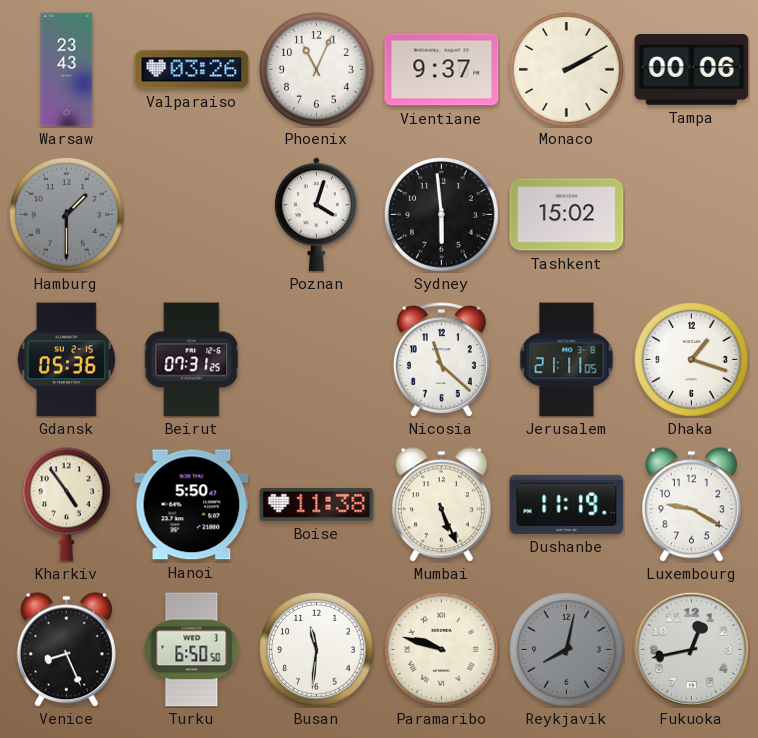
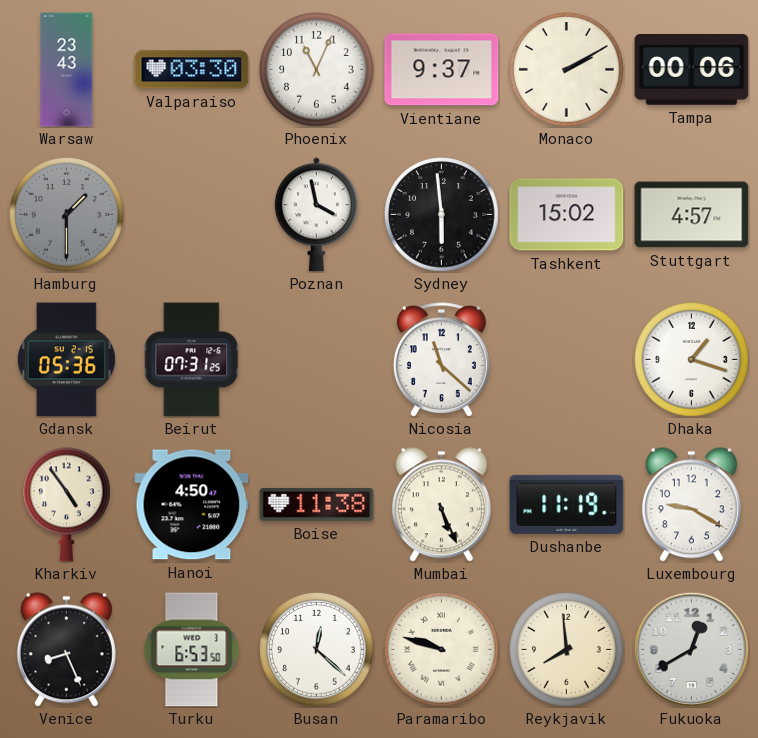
Valparaiso: 03:26 -> 03:30
Poznan: 4:03 -> 3:58
Stuttgart: none -> 4:57
Jerusalem: 21:11 -> none
Hanoi: 5:50 -> 4:50
Turku: 6:50 -> 6:53
Busan: 11:31 -> 12:22
Reykjavik: 8:02 -> 7:59
Reykjavik dial: grey -> cream
Fukuoka: 12:43 -> 12:40
